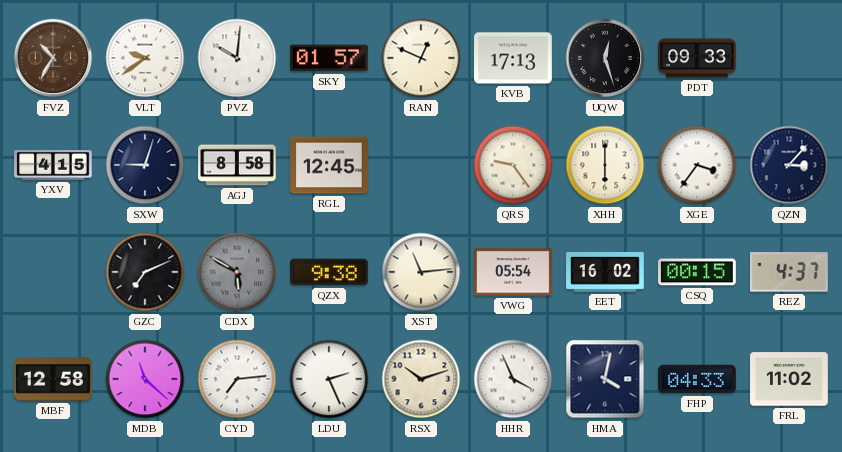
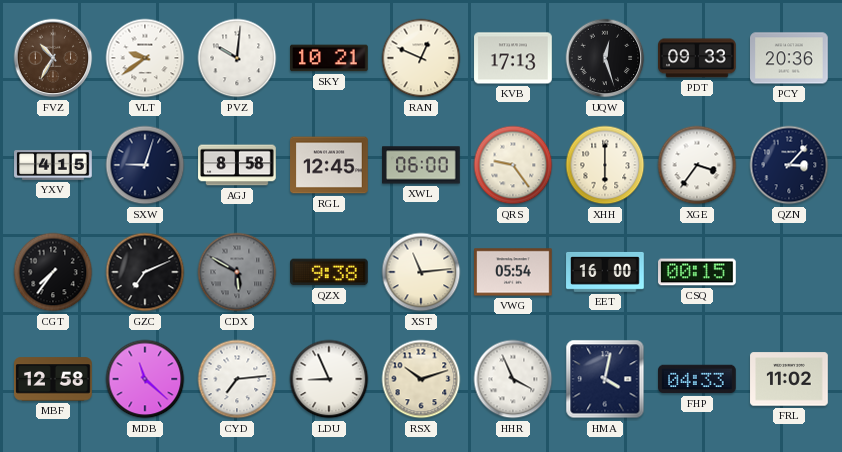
SKY: 01:57 -> 10:21
PCY: none -> 20:36
XWL: none -> 06:00
CGT: none -> 7:36
EET: 16:02 -> 16:00
REZ: 4:37 -> none
LDU: 2:26 -> 8:56
